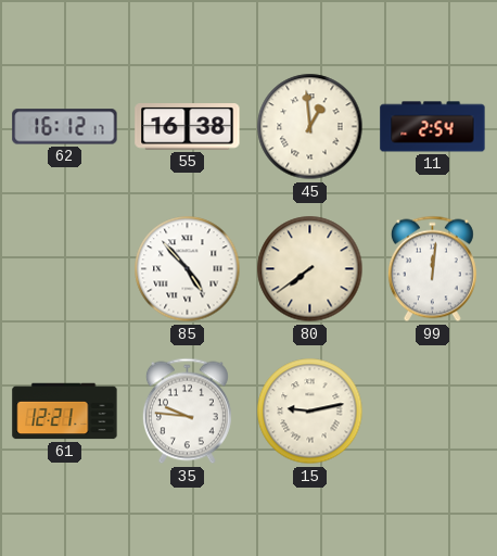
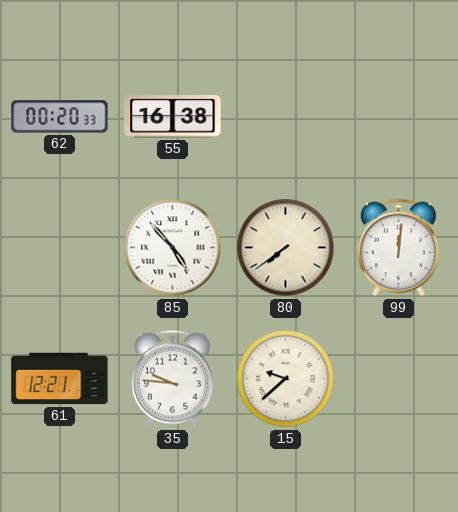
62: 16:12 -> 00:20
45: 12:59 -> none
11: 2:54 -> none
15: 9:13 -> 9:38
